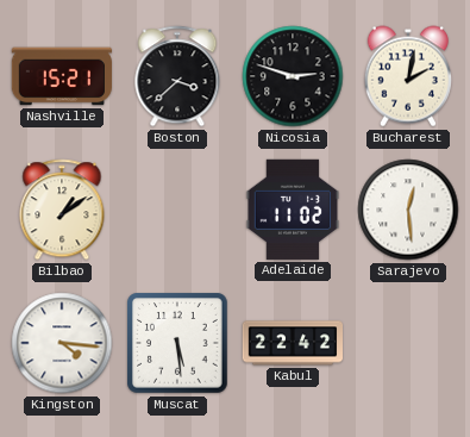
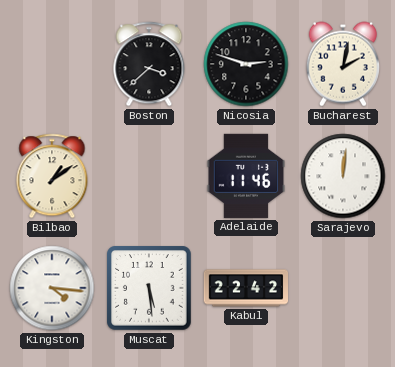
Nashville: 15:21 -> none
Adelaide: 11:02 -> 11:46
Sarajevo: 12:29 -> 12:01
